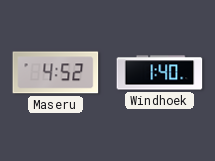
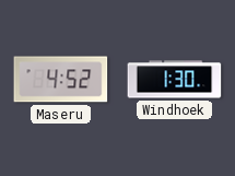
Windhoek: 1:40 -> 1:30
